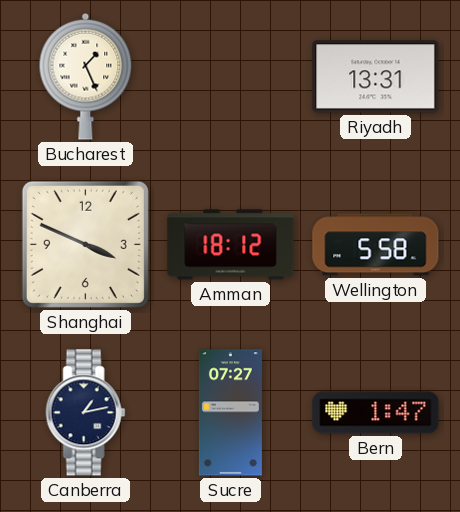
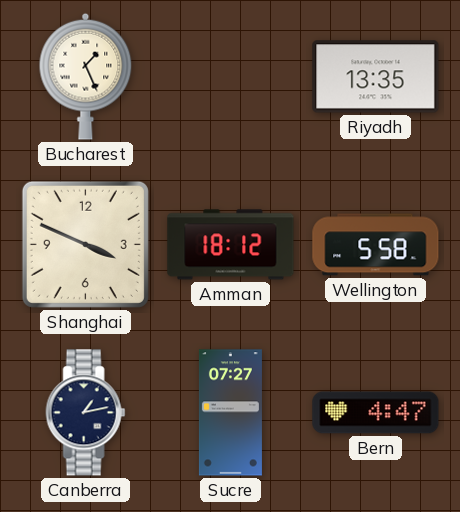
Riyadh: 13:31 -> 13:35
Bern: 1:47 -> 4:47
